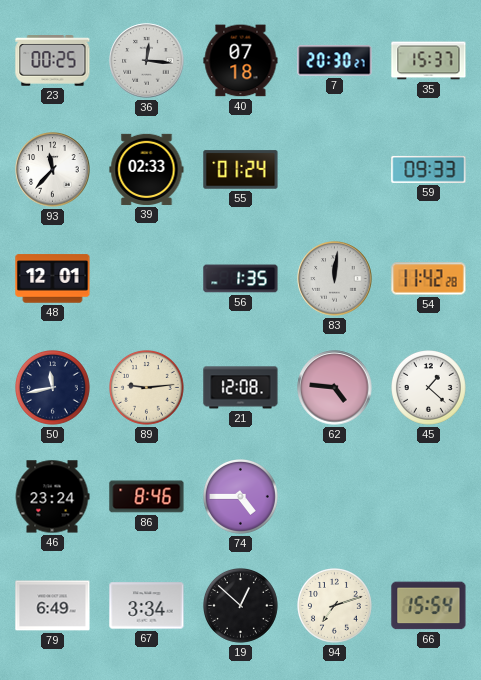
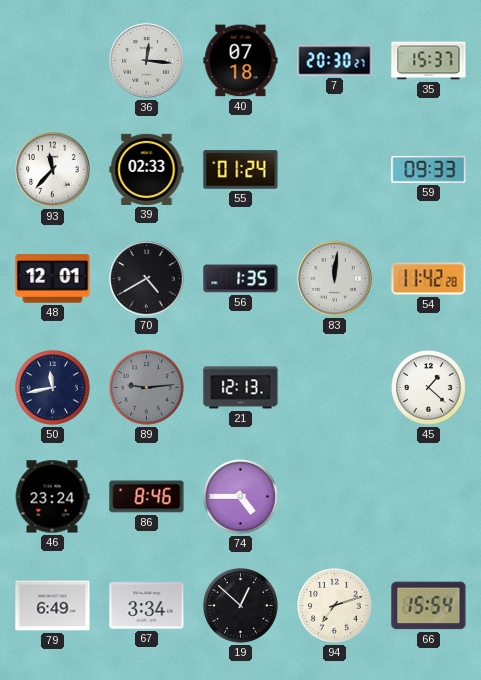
23: 00:25 -> none
70: none -> 4:40
89 dial: cream -> grey
21: 12:08 -> 12:13
62: 4:46 -> none
